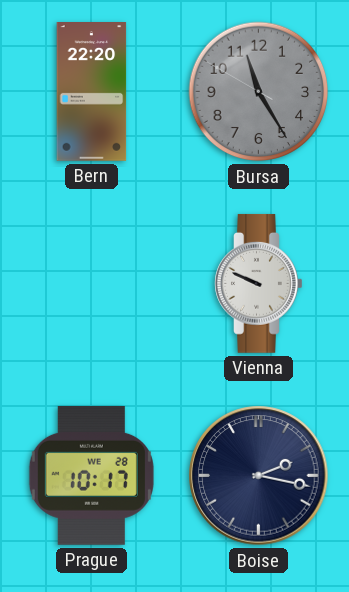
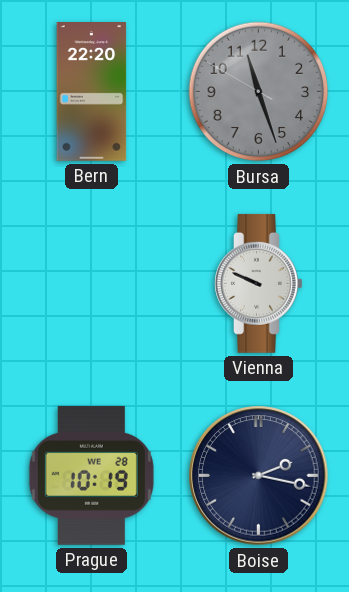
Bursa: 11:24 -> 11:26
Prague: 10:17 -> 10:19
